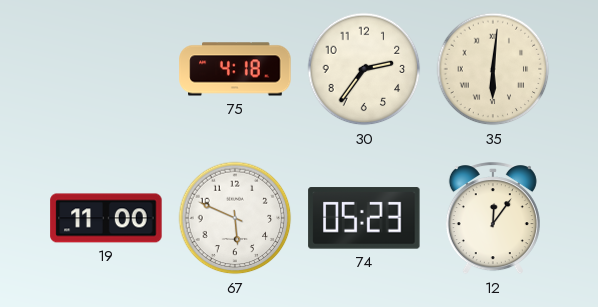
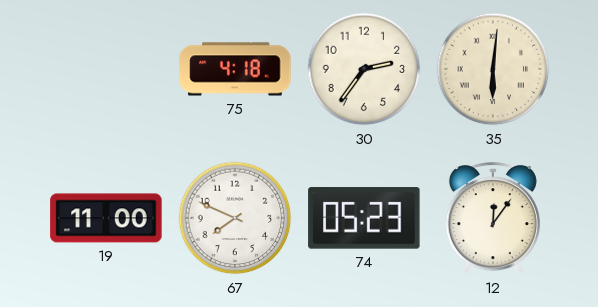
67: 5:49 -> 7:49
